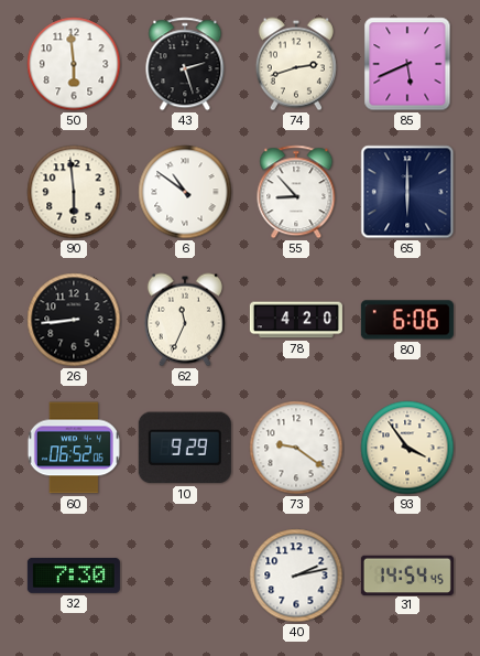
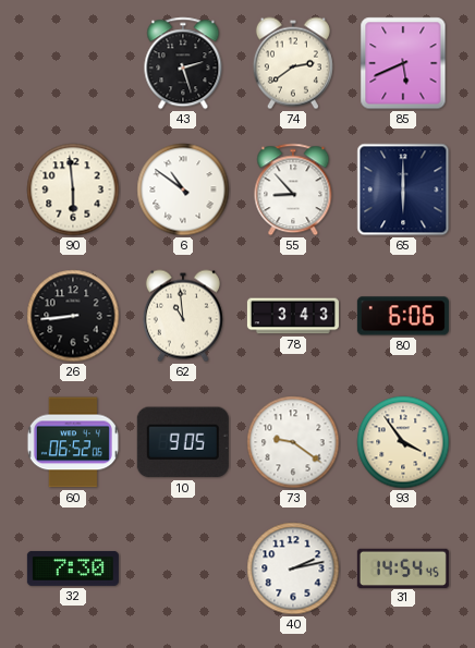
50: 5:59 -> none
74: 2:42 -> 2:39
62: 11:34 -> 10:59
78: 4:20 -> 3:43
10: 9:29 -> 9:05
